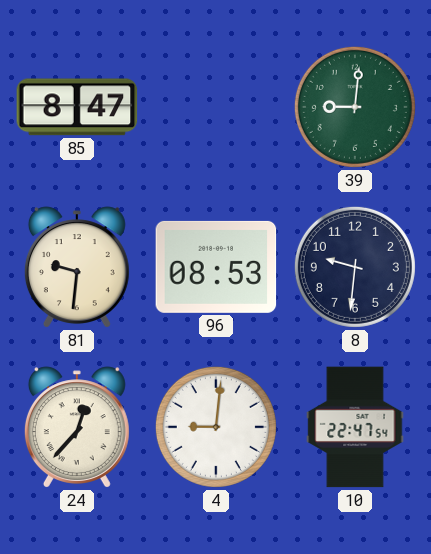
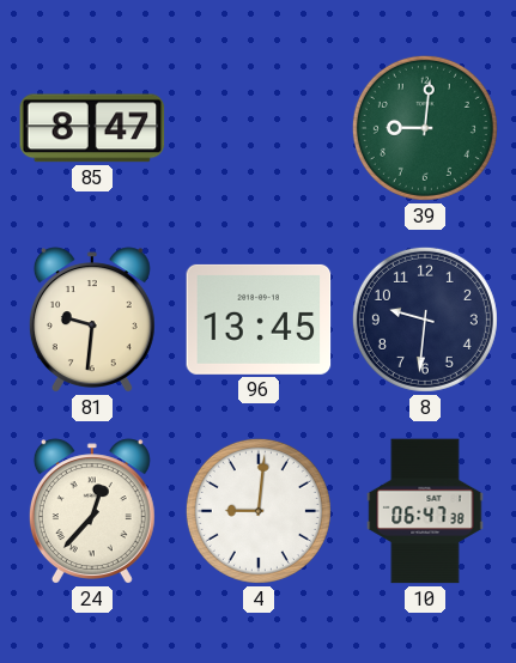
96: 08:53 -> 13:45
10: 22:47 -> 06:47
